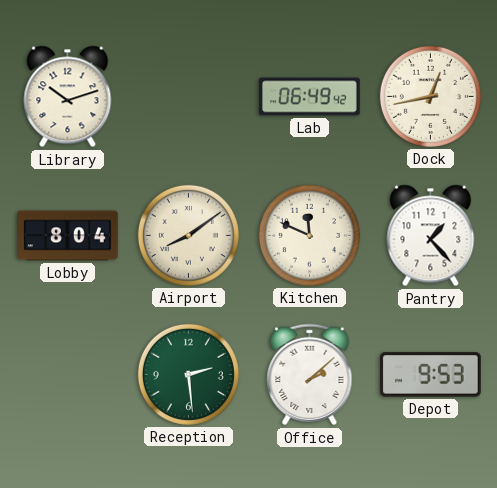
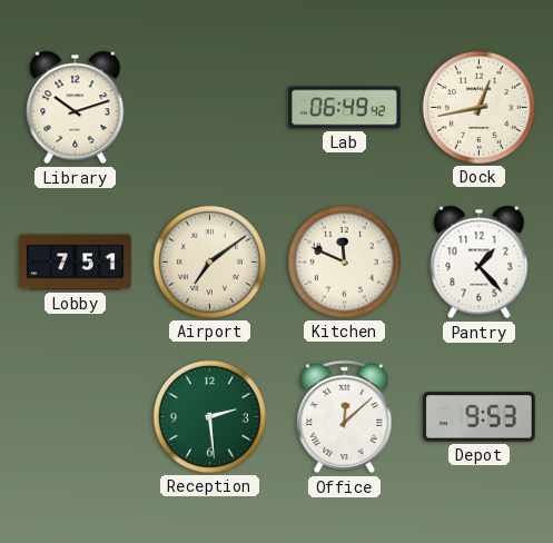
Lobby: 8:04 -> 7:51
Airport: 8:09 -> 7:09
Office: 2:08 -> 12:08
